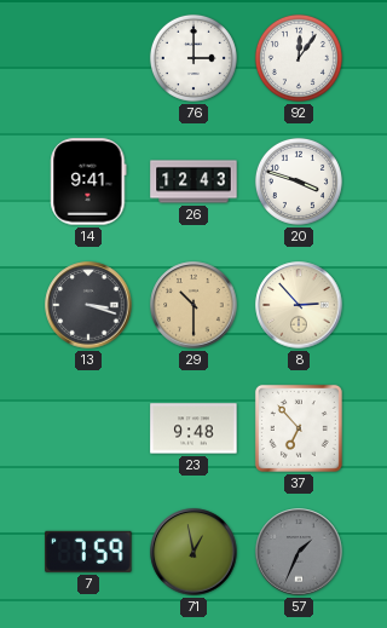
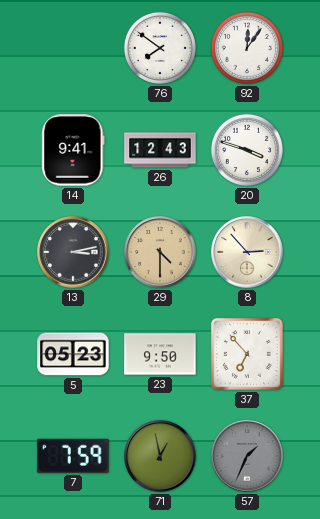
76: 3:00 -> 7:51
13: 3:18 -> 3:13
29: 10:30 -> 4:30
5: none -> 05:23
23: 9:48 -> 9:50
